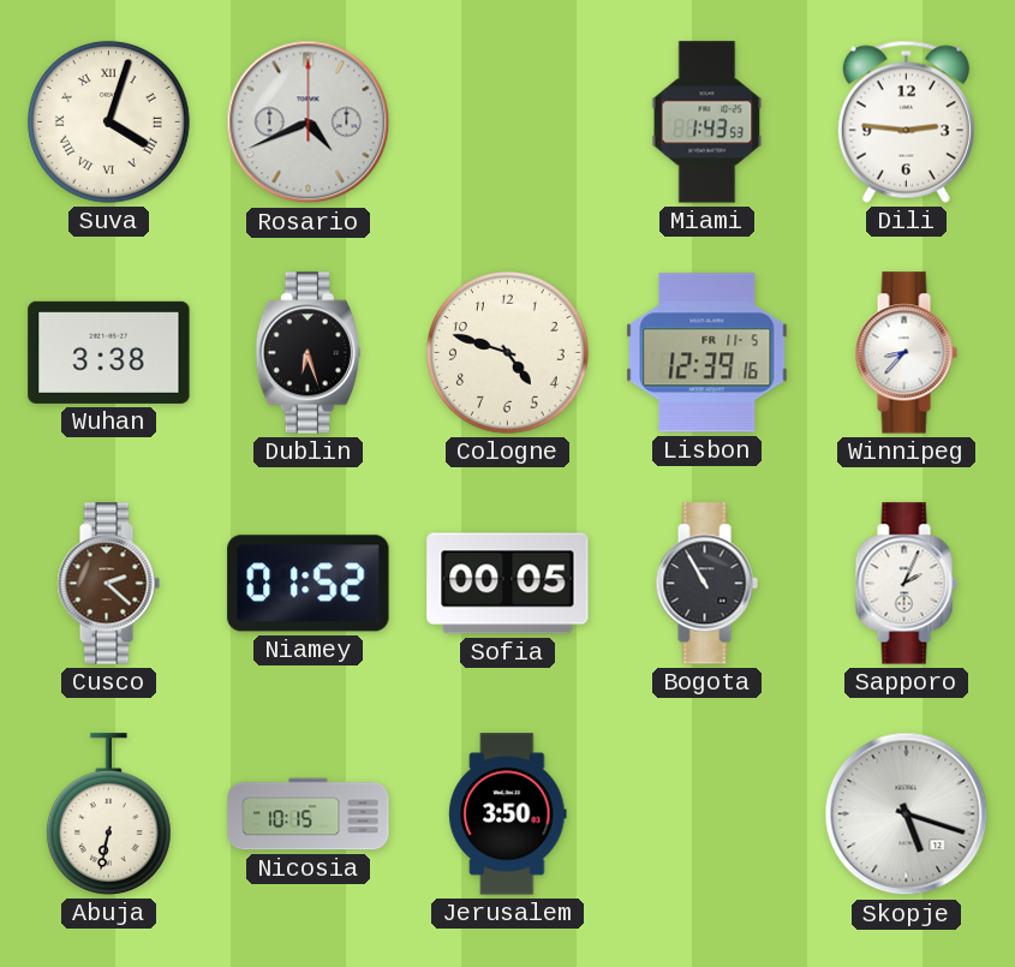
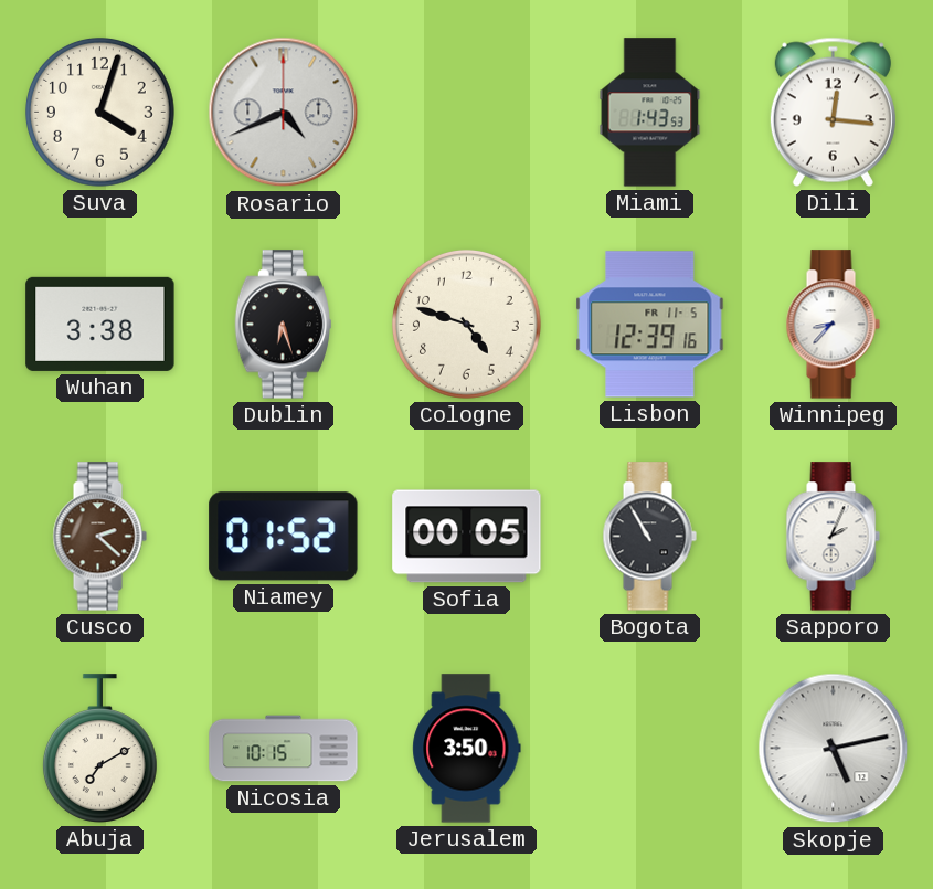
Suva numerals: Roman -> Arabic
Dili: 2:46 -> 12:16
Abuja: 6:32 -> 7:10
Skopje: 5:18 -> 5:13
